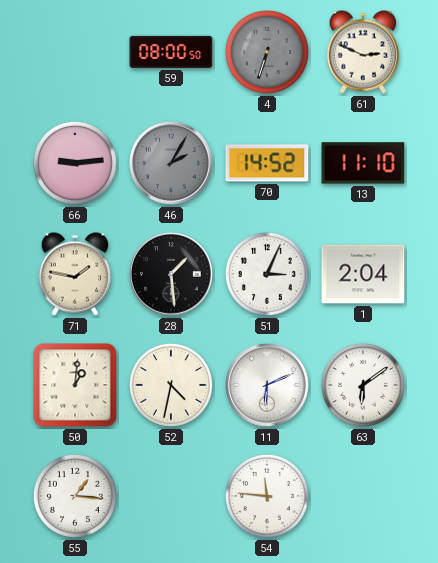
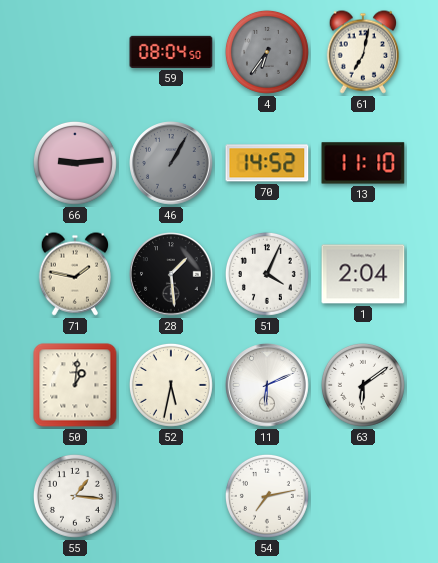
59: 08:00 -> 08:04
4: 6:33 -> 6:36
61: 2:49 -> 7:02
46: 2:05 -> 1:05
51: 3:04 -> 4:04
52: 4:32 -> 5:32
54: 11:46 -> 7:13
